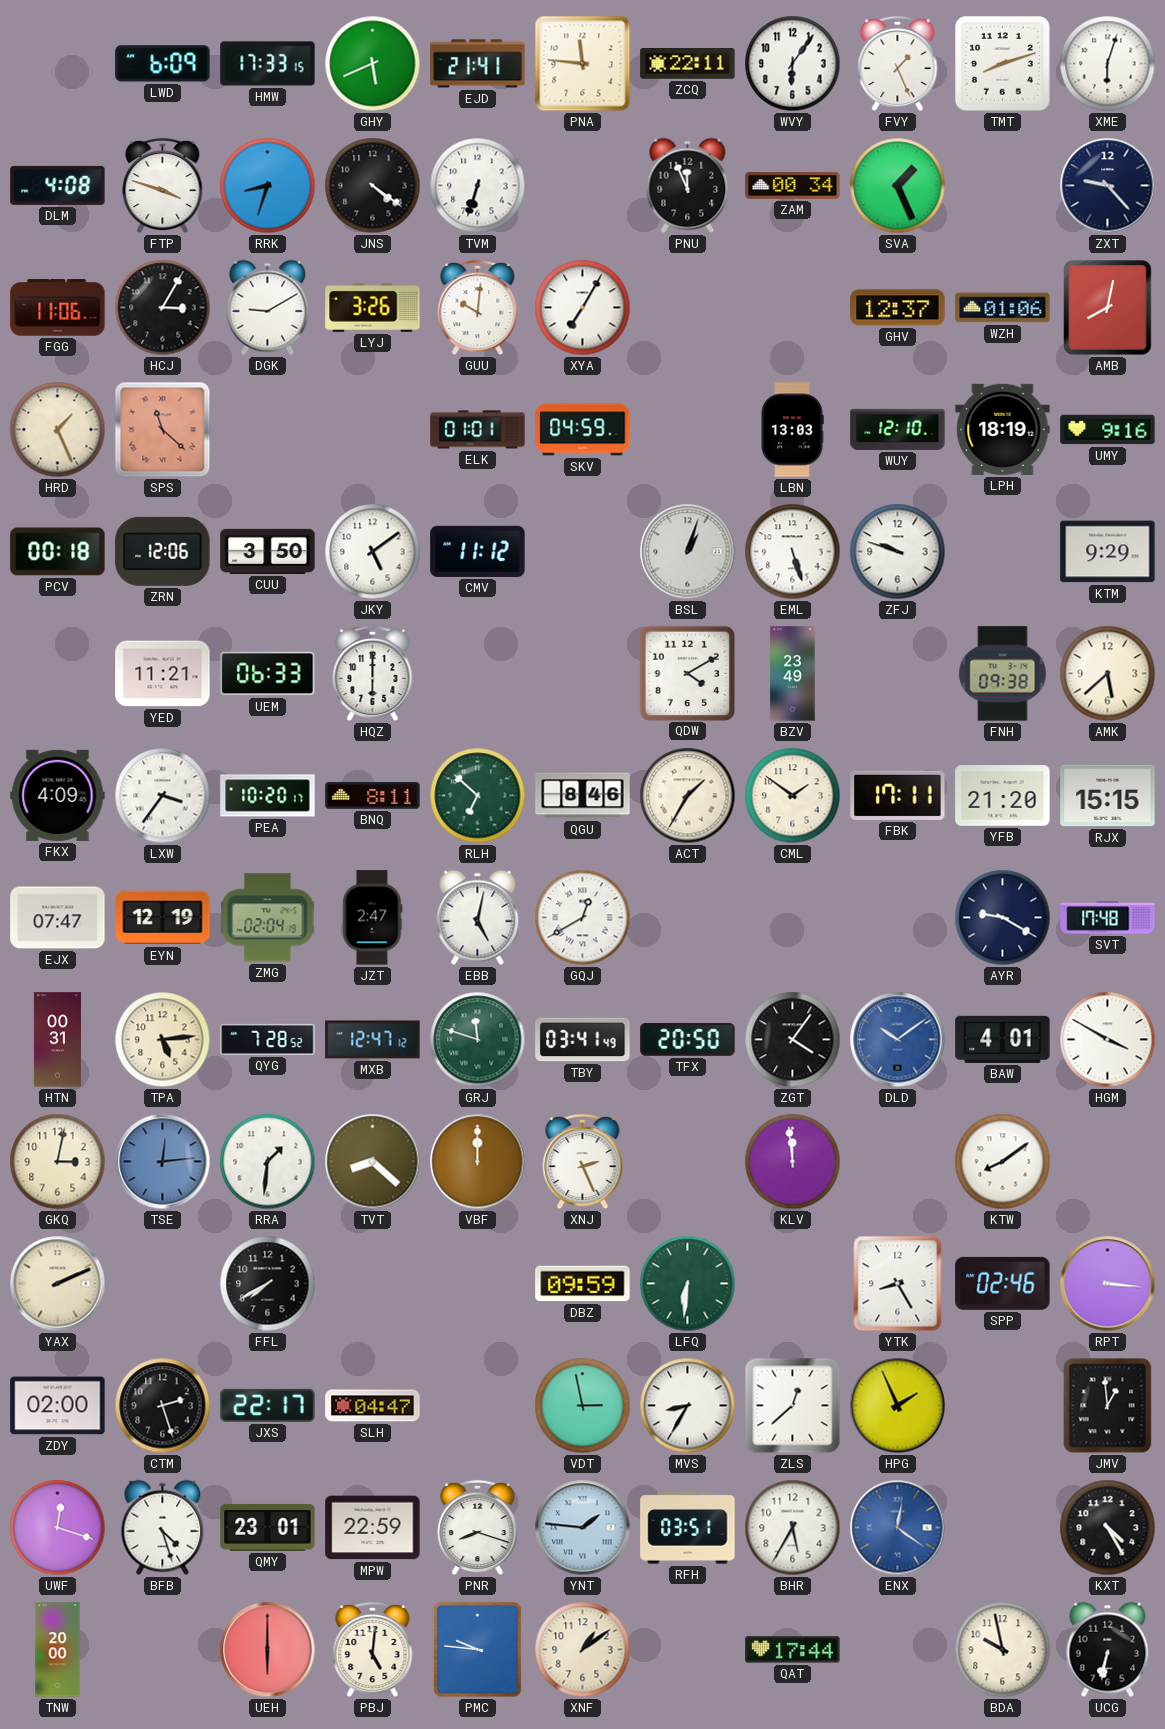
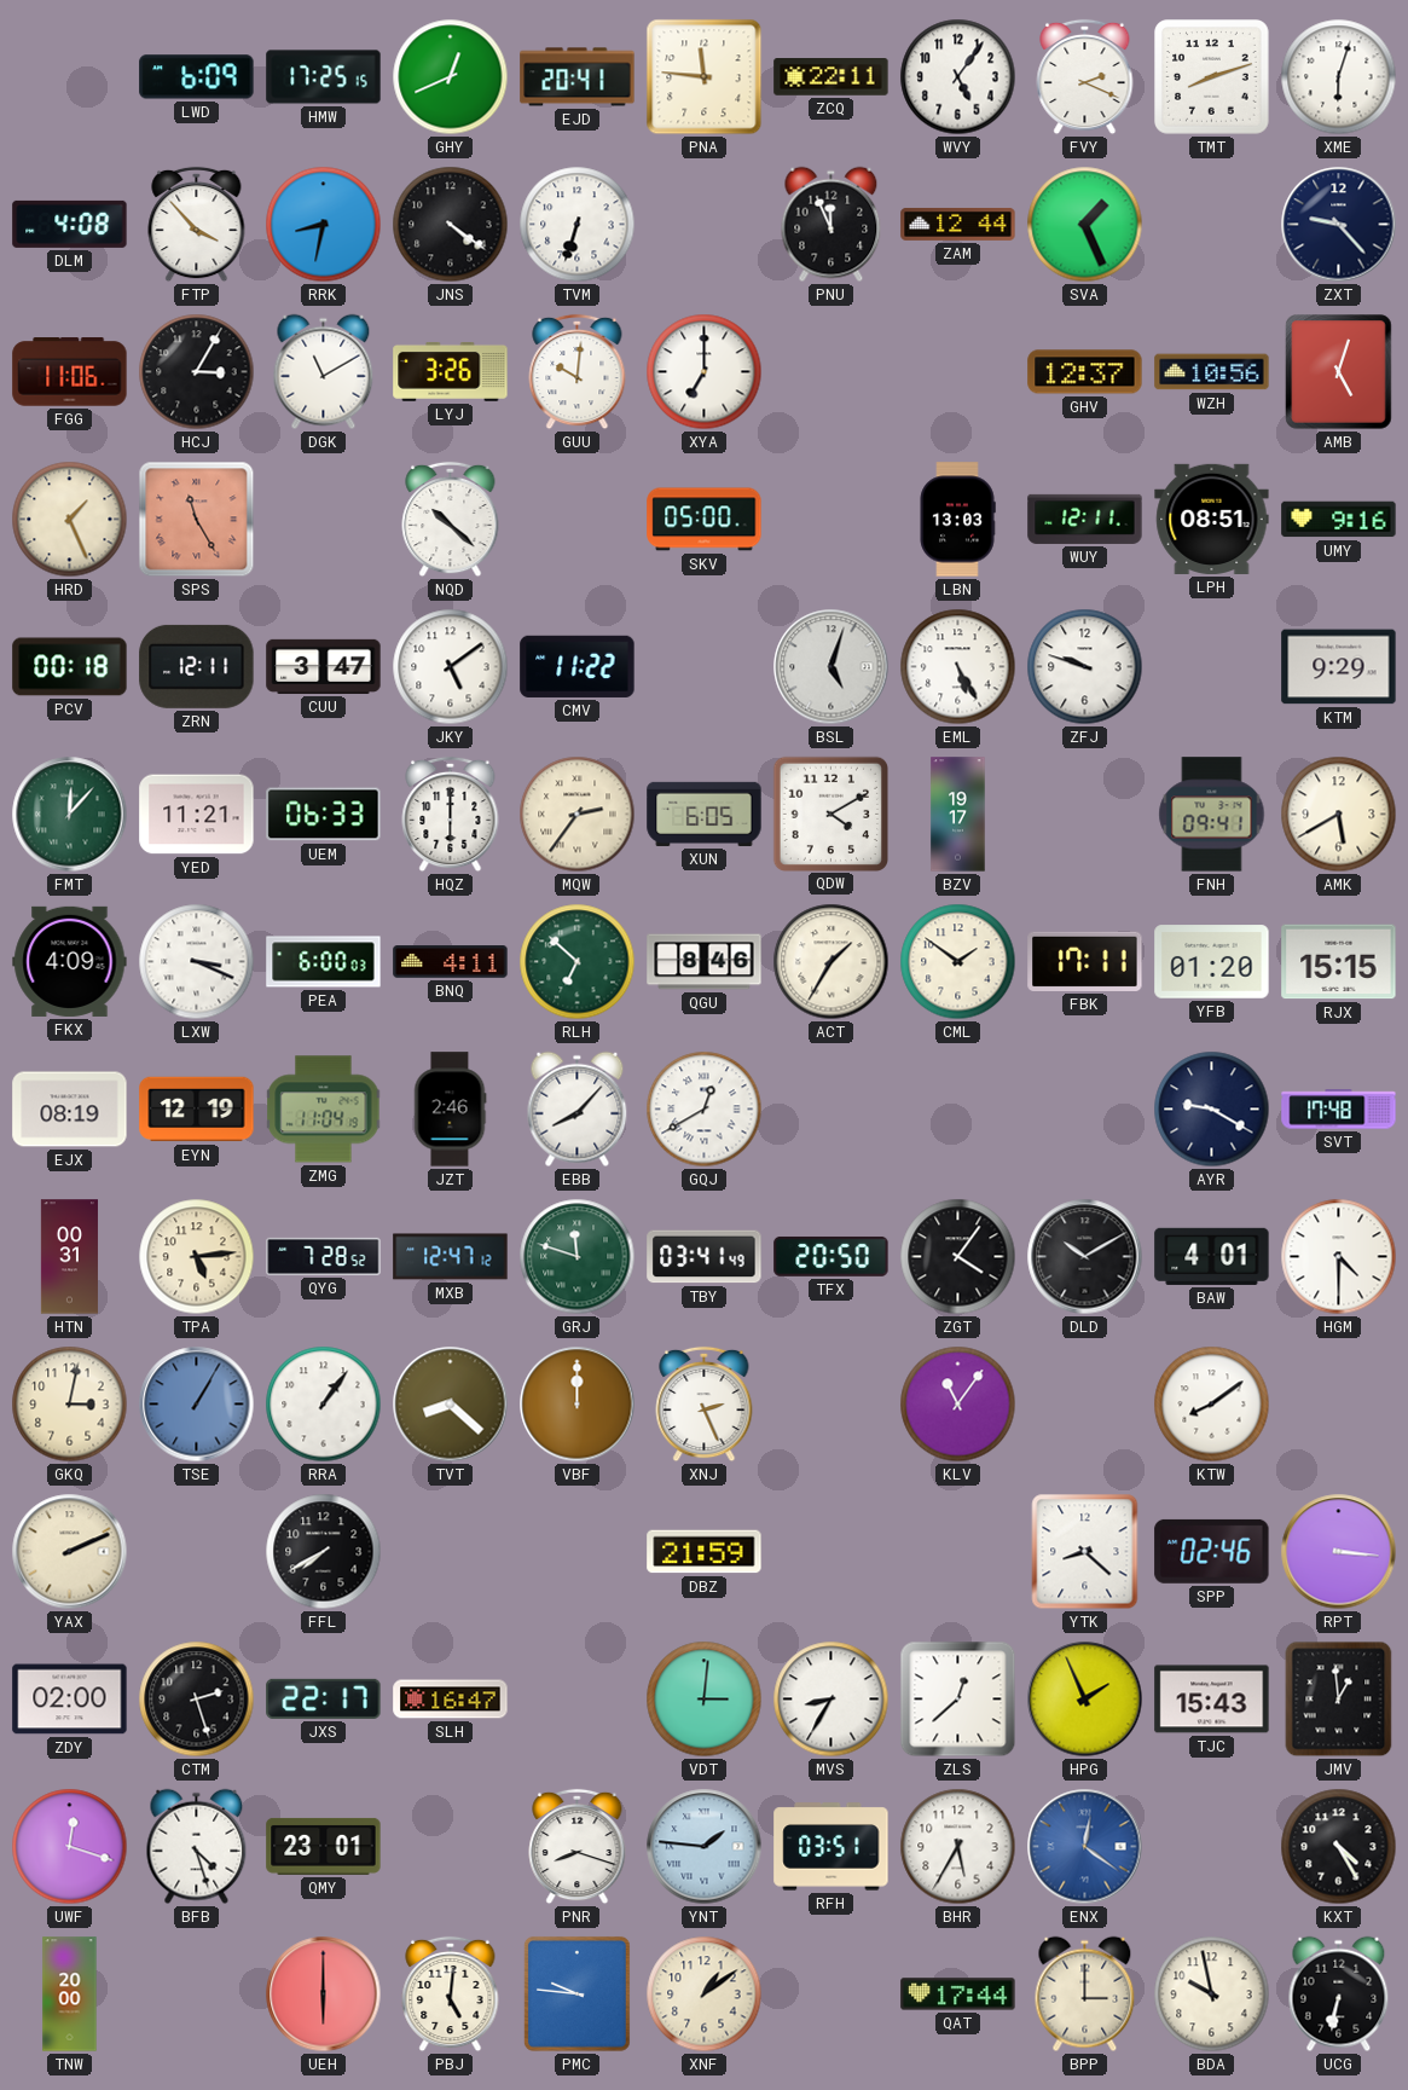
HMW: 17:33 -> 17:25
GHY: 5:41 -> 12:41
EJD: 21:41 -> 20:41
WVY: 6:06 -> 5:06
FVY: 1:26 -> 2:19
FTP: 3:48 -> 3:53
RRK: 8:33 -> 8:32
ZAM: 00:34 -> 12:44
DGK: 9:10 -> 11:10
XYA: 7:05 -> 7:00
WZH: 01:06 -> 10:56
AMB: 8:02 -> 5:03
SPS: 11:22 -> 11:25
NQD: none -> 10:22
ELK: 01:01 -> none
SKV: 04:59 -> 05:00
WUY: 12:10 -> 12:11
LPH: 18:19 -> 08:51
ZRN: 12:06 -> 12:11
CUU: 3:50 -> 3:47
CMV: 11:12 -> 11:22
BSL: 1:03 -> 5:03
EML: 5:27 -> 5:25
FMT: none -> 12:07
MQW: none -> 2:36
XUN: none -> 6:05
BZV: 23:49 -> 19:17
FNH: 09:38 -> 09:41
AMK: 5:38 -> 5:40
LXW: 3:36 -> 3:19
PEA: 10:20 -> 6:00
BNQ: 8:11 -> 4:11
YFB: 21:20 -> 01:20
EJX: 07:47 -> 08:19
ZMG: 02:04 -> 11:04
JZT: 2:47 -> 2:46
EBB: 5:02 -> 8:07
DLD: 10:09 -> 10:10
DLD dial: blue -> black
HGM: 3:50 -> 4:30
TSE: 12:14 -> 1:05
RRA: 1:31 -> 1:06
KLV: 11:59 -> 11:06
DBZ: 09:59 -> 21:59
LFQ: 6:31 -> none
YTK: 8:25 -> 8:22
SLH: 04:47 -> 16:47
VDT: 2:58 -> 3:01
TJC: none -> 15:43
MPW: 22:59 -> none
BPP: none -> 3:00
